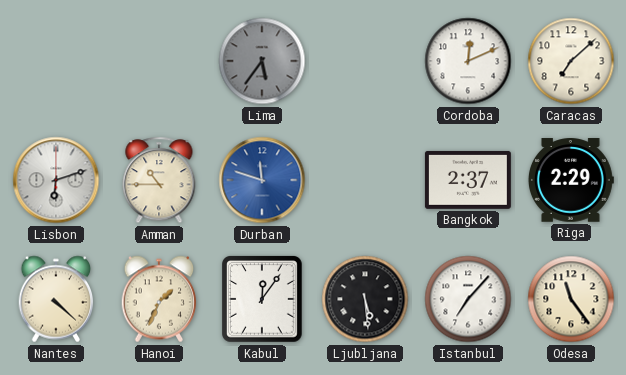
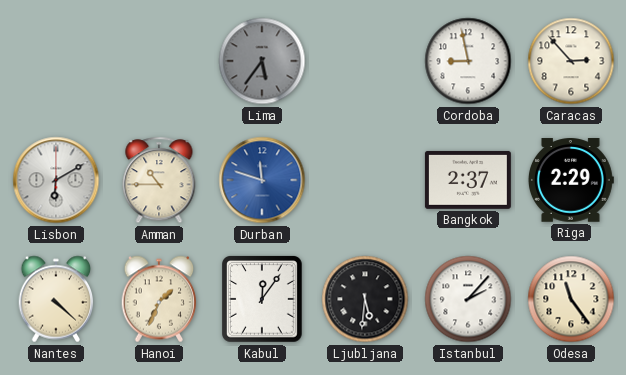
Cordoba: 12:11 -> 8:58
Caracas: 7:08 -> 2:53
Lisbon: 6:12 -> 6:10
Ljubljana: 5:29 -> 5:31
Istanbul: 7:07 -> 2:07
